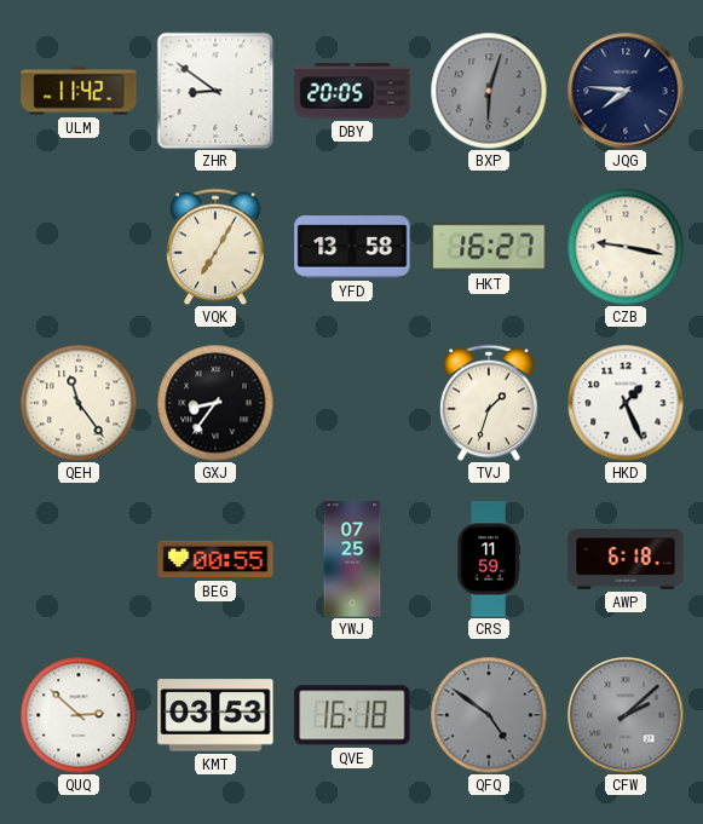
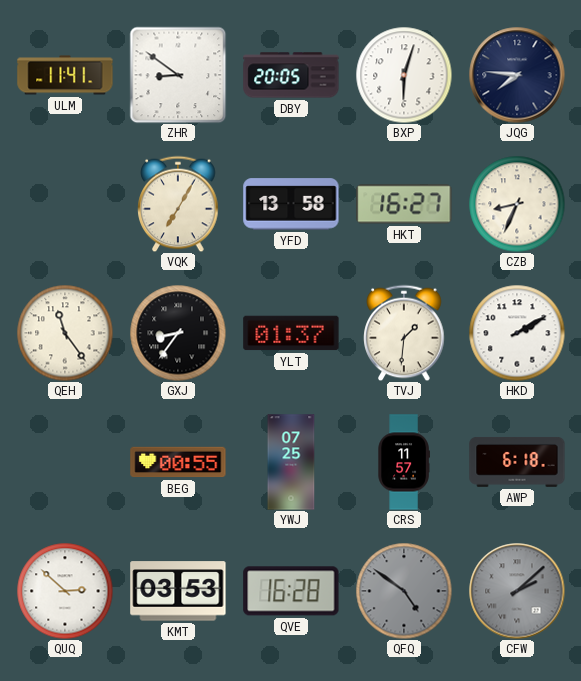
ULM: 11:42 -> 11:41
BXP dial: grey -> white
CZB: 9:17 -> 8:34
YLT: none -> 01:37
TVJ: 1:33 -> 1:31
HKD: 1:26 -> 2:10
CRS: 11:59 -> 11:57
QVE: 16:18 -> 16:28
